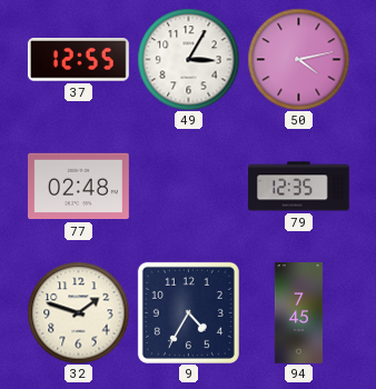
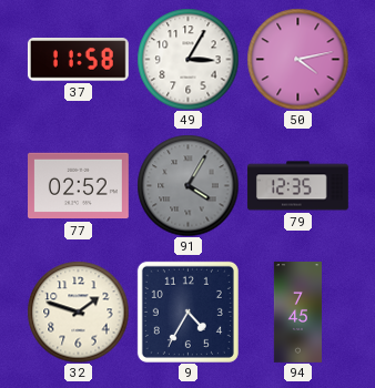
37: 12:55 -> 11:58
77: 02:48 -> 02:52
91: none -> 4:05
